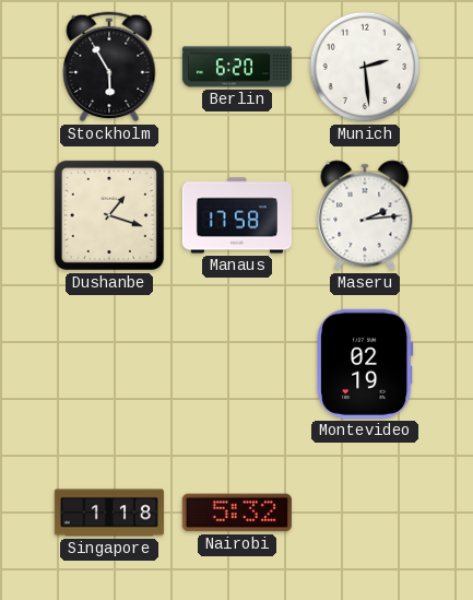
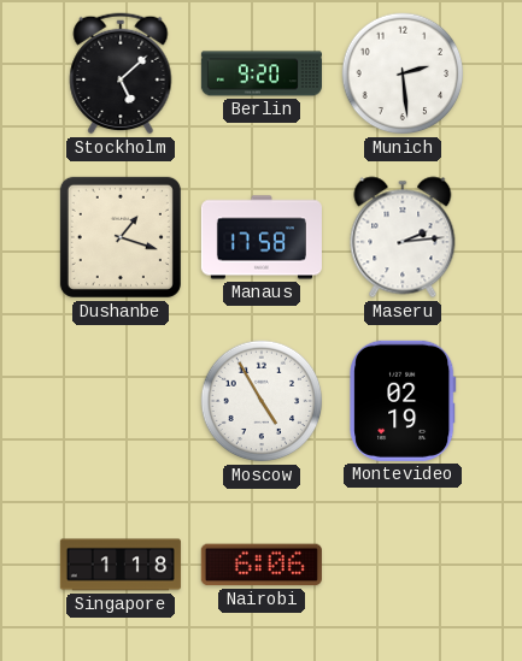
Stockholm: 5:55 -> 5:08
Berlin: 6:20 -> 9:20
Moscow: none -> 4:55
Nairobi: 5:32 -> 6:06
